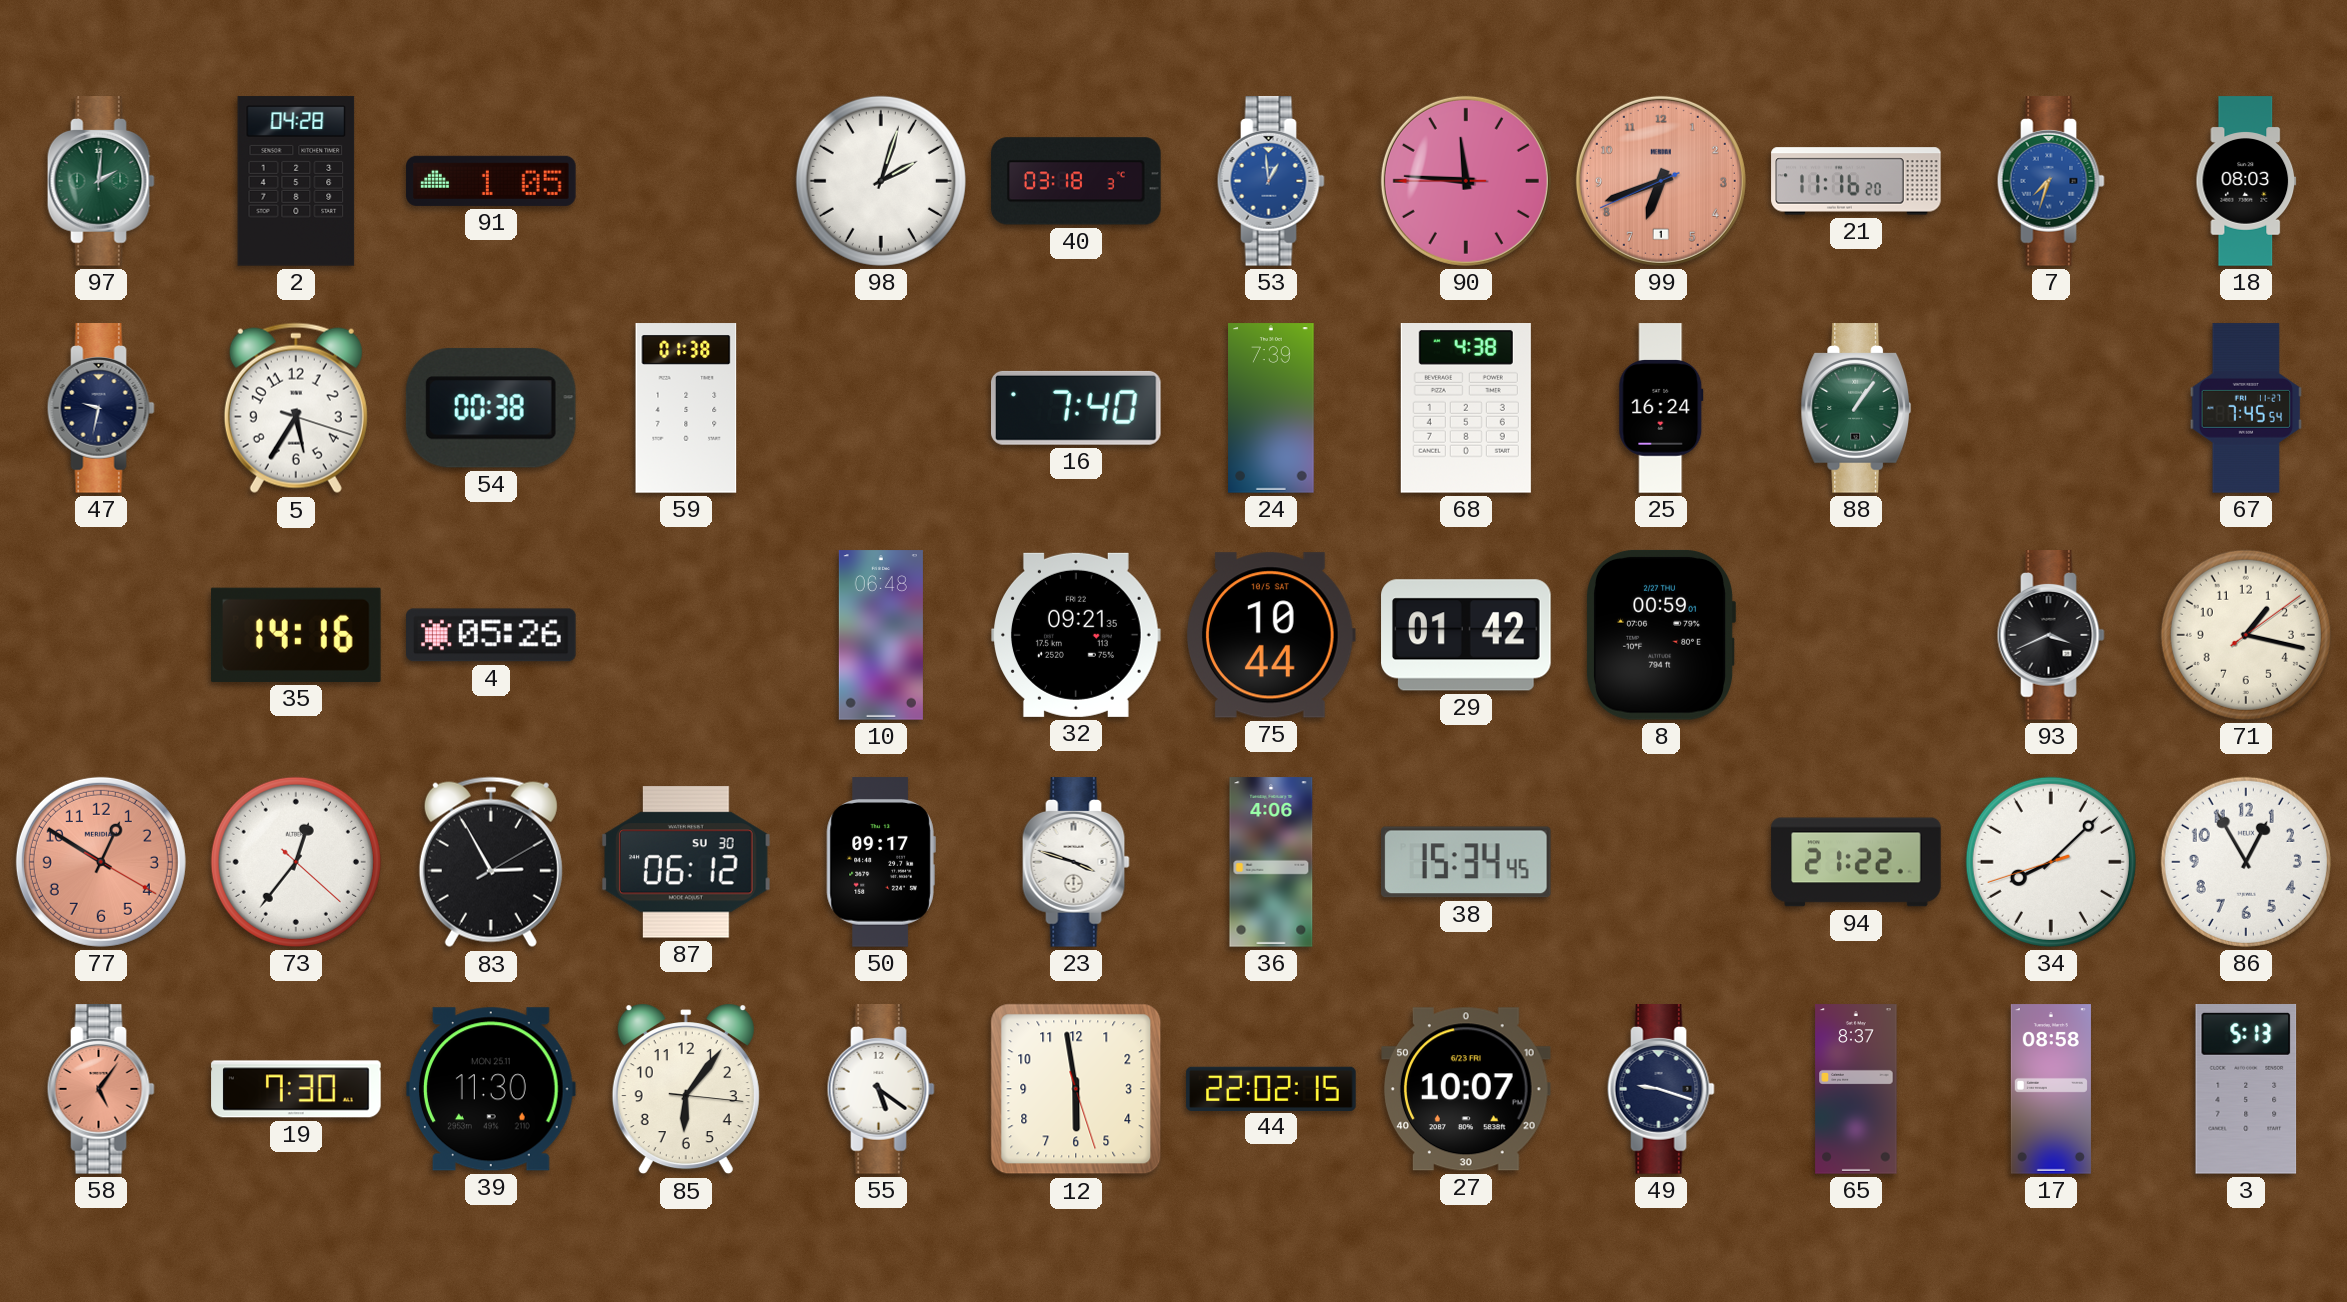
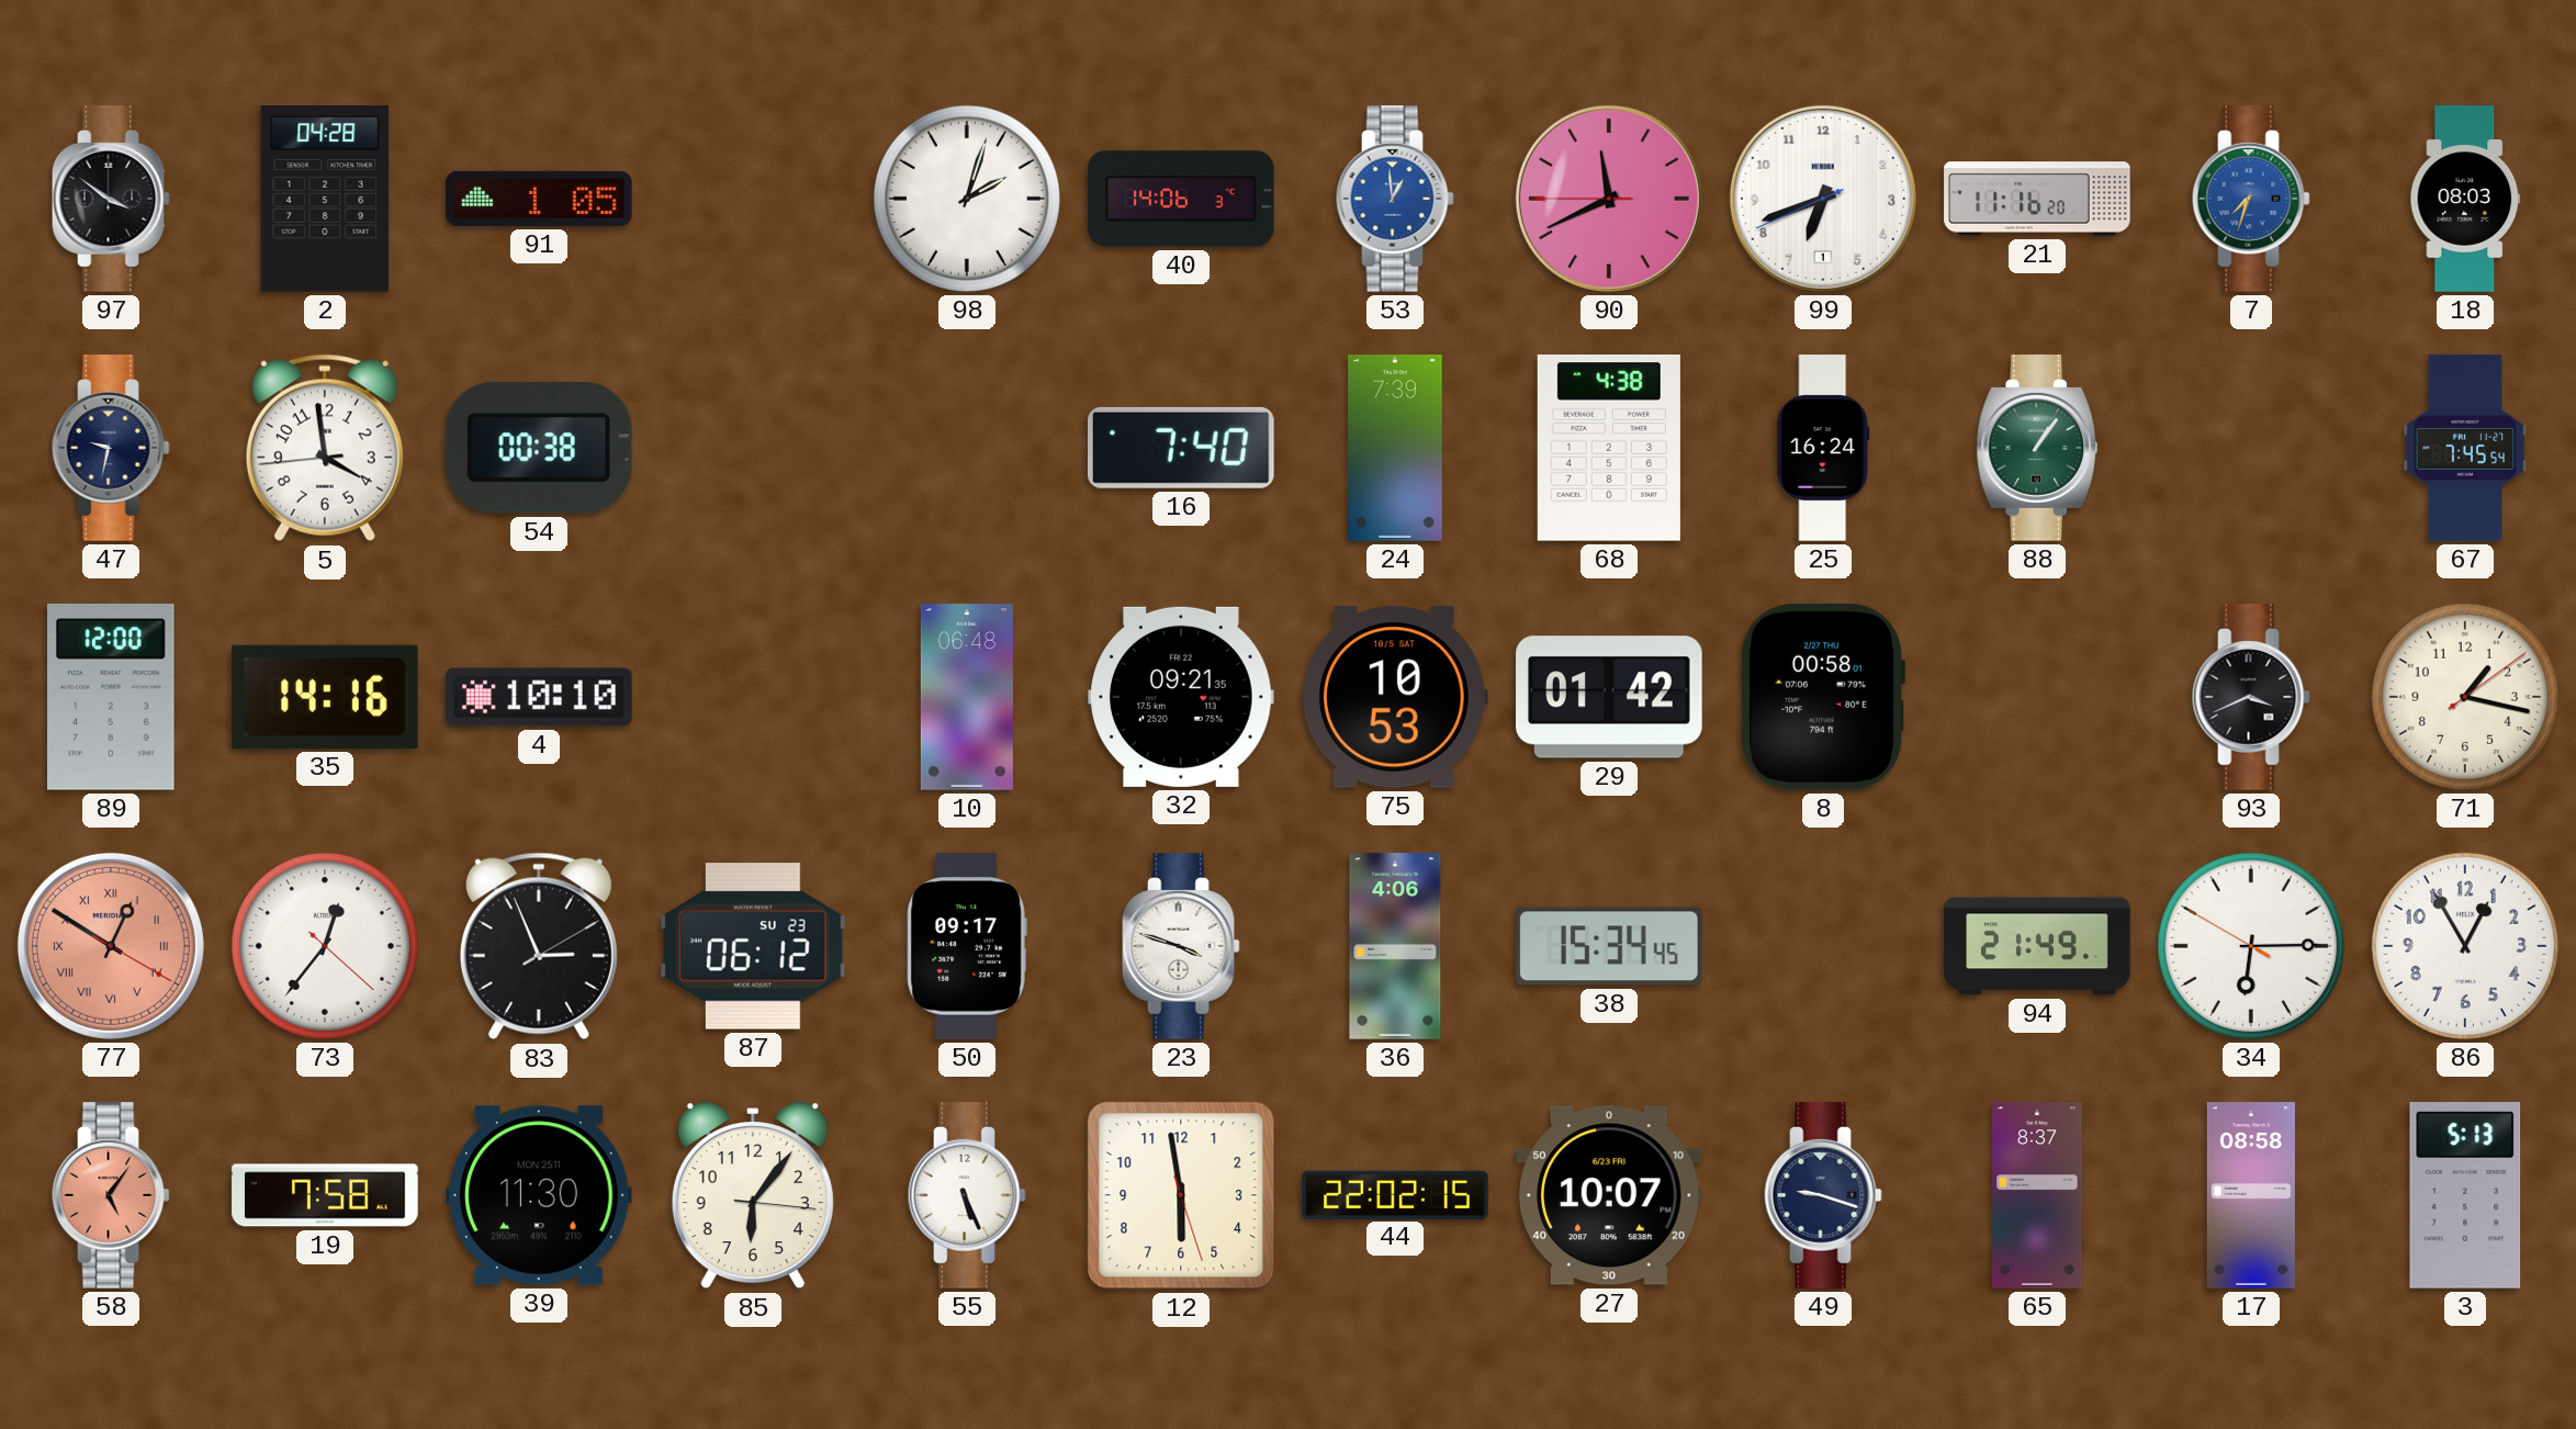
97: 2:01 -> 3:51
97 dial: green -> black
40: 03:18 -> 14:06
90: 11:45 -> 11:40
99 dial: salmon -> white
5: 5:35 -> 3:58
59: 01:38 -> none
89: none -> 12:00
4: 05:26 -> 10:10
75: 10:44 -> 10:53
8: 00:59 -> 00:58
77 numerals: Arabic -> Roman
83: 2:55 -> 2:56
87 date: SU 30 -> SU 23
94: 21:22 -> 21:49
34: 8:07 -> 6:14
19: 7:30 -> 7:58
55: 5:21 -> 5:26
